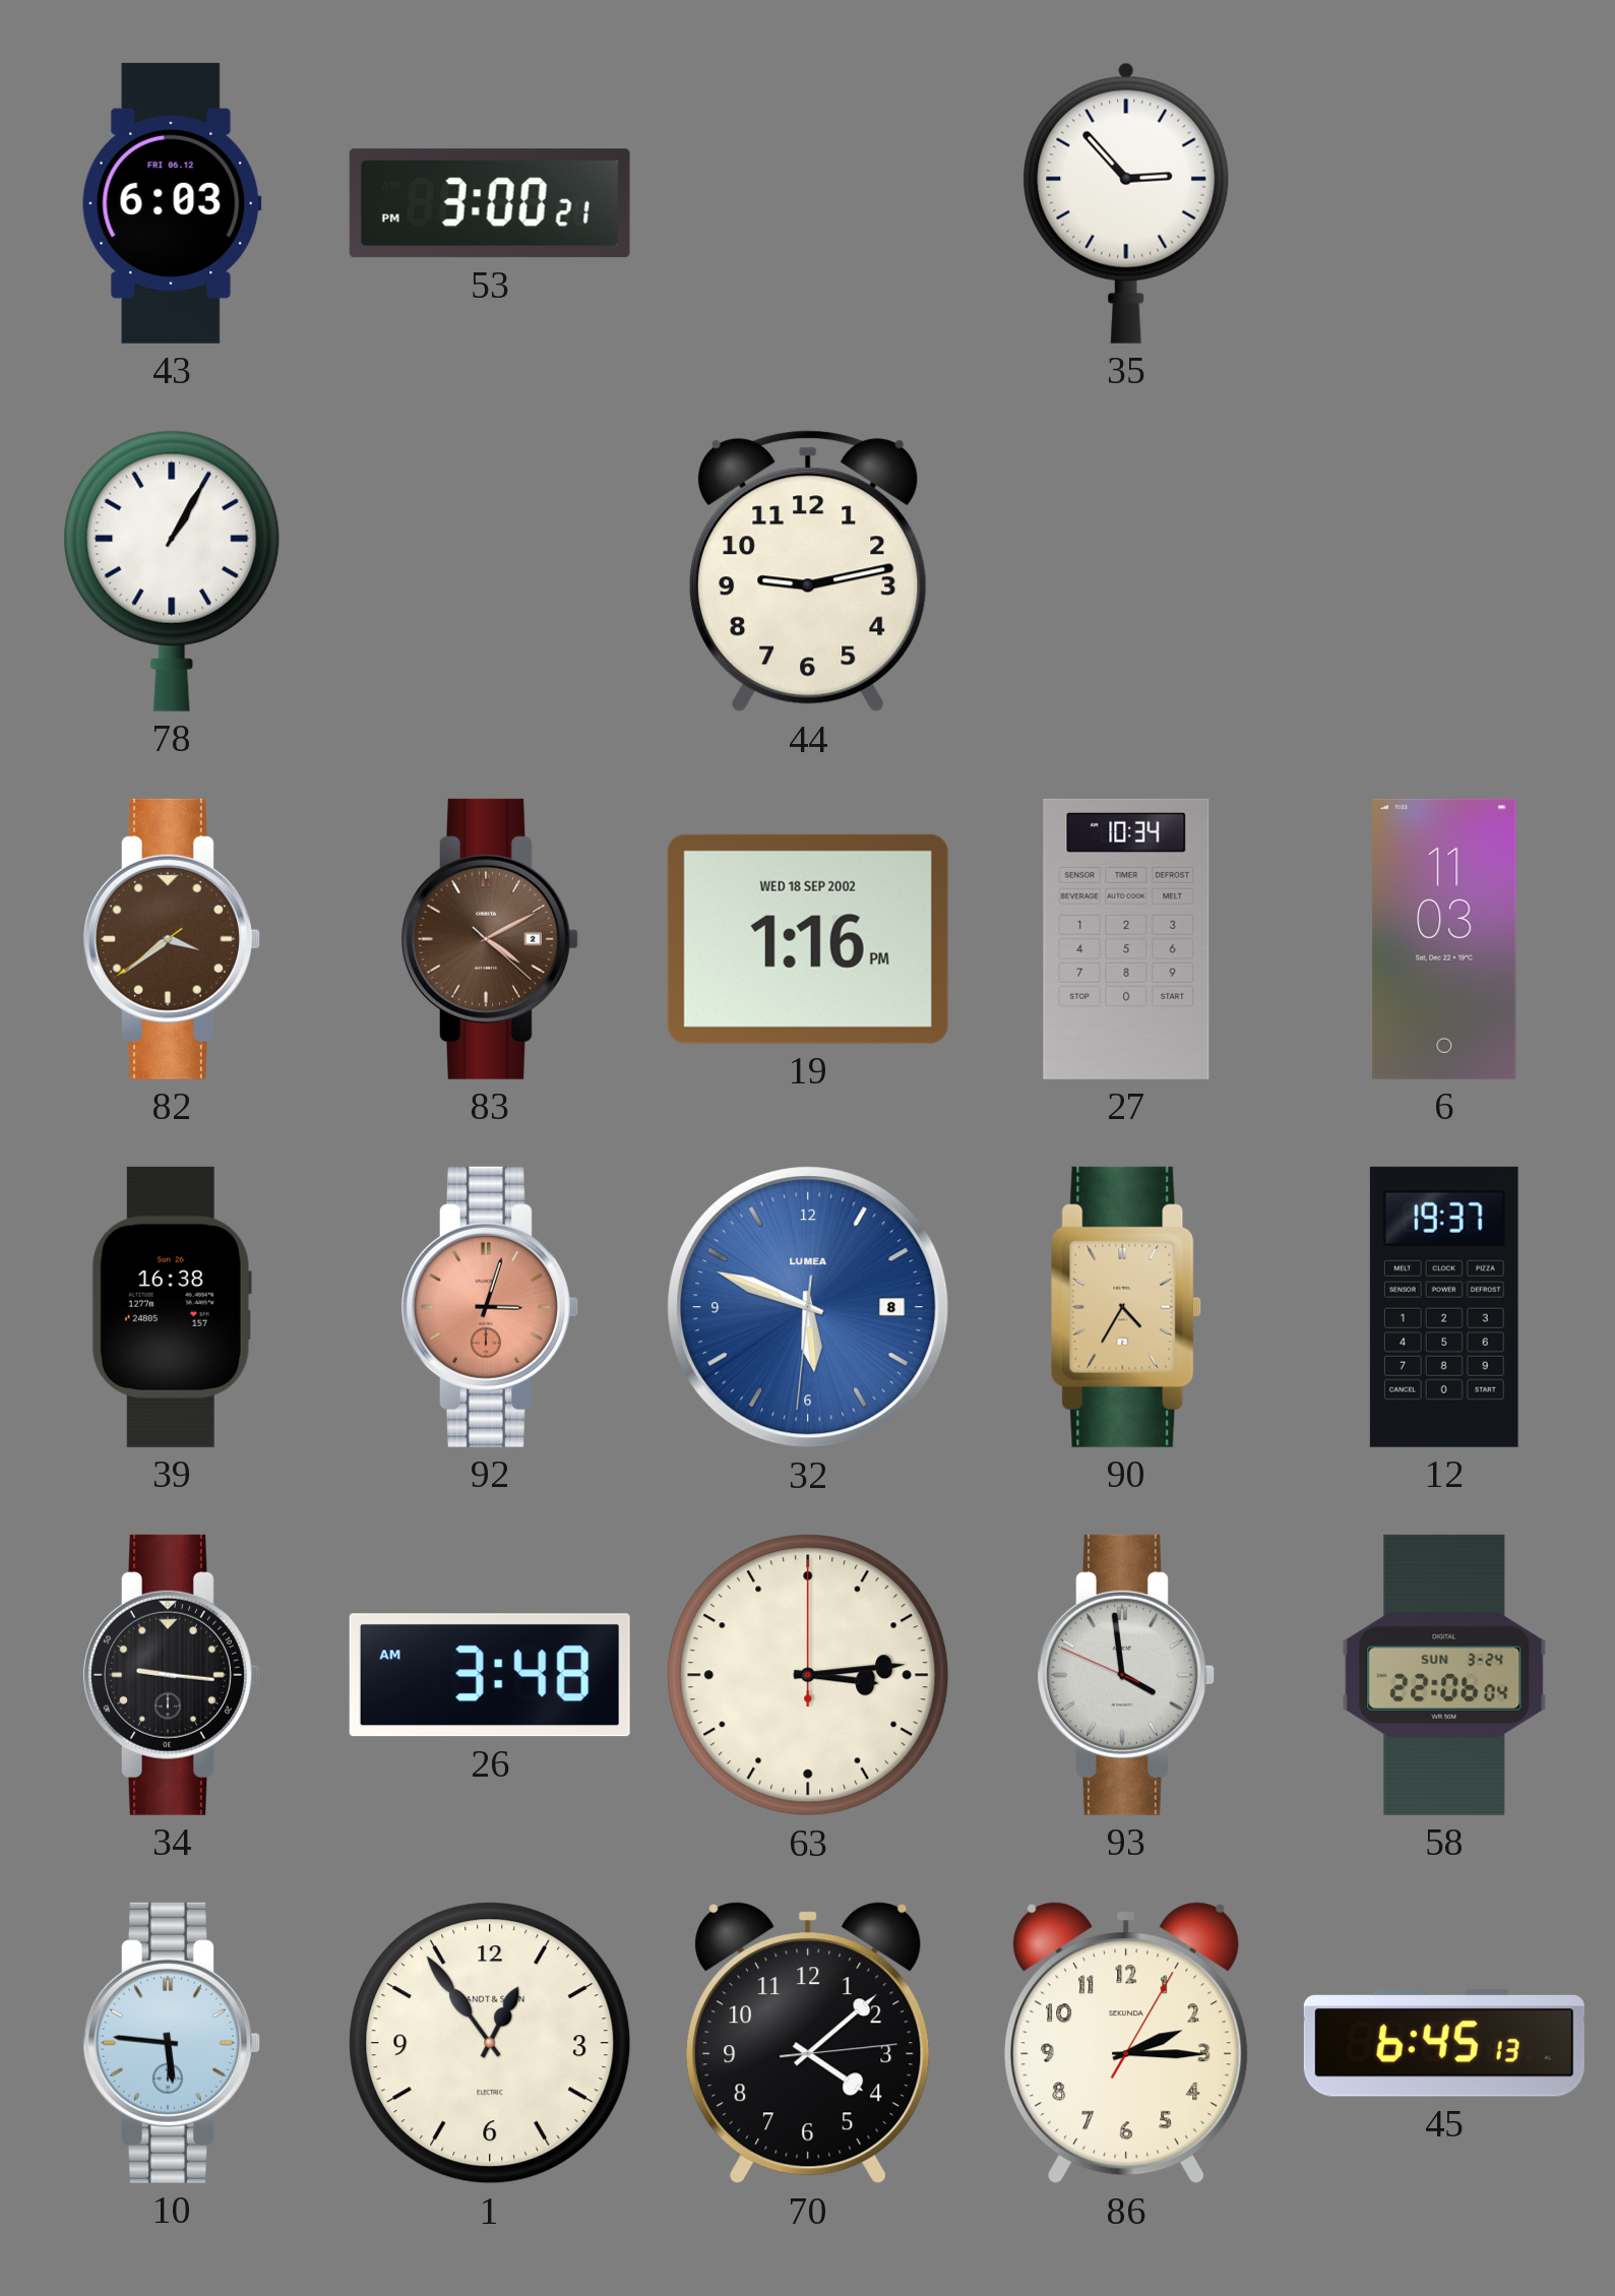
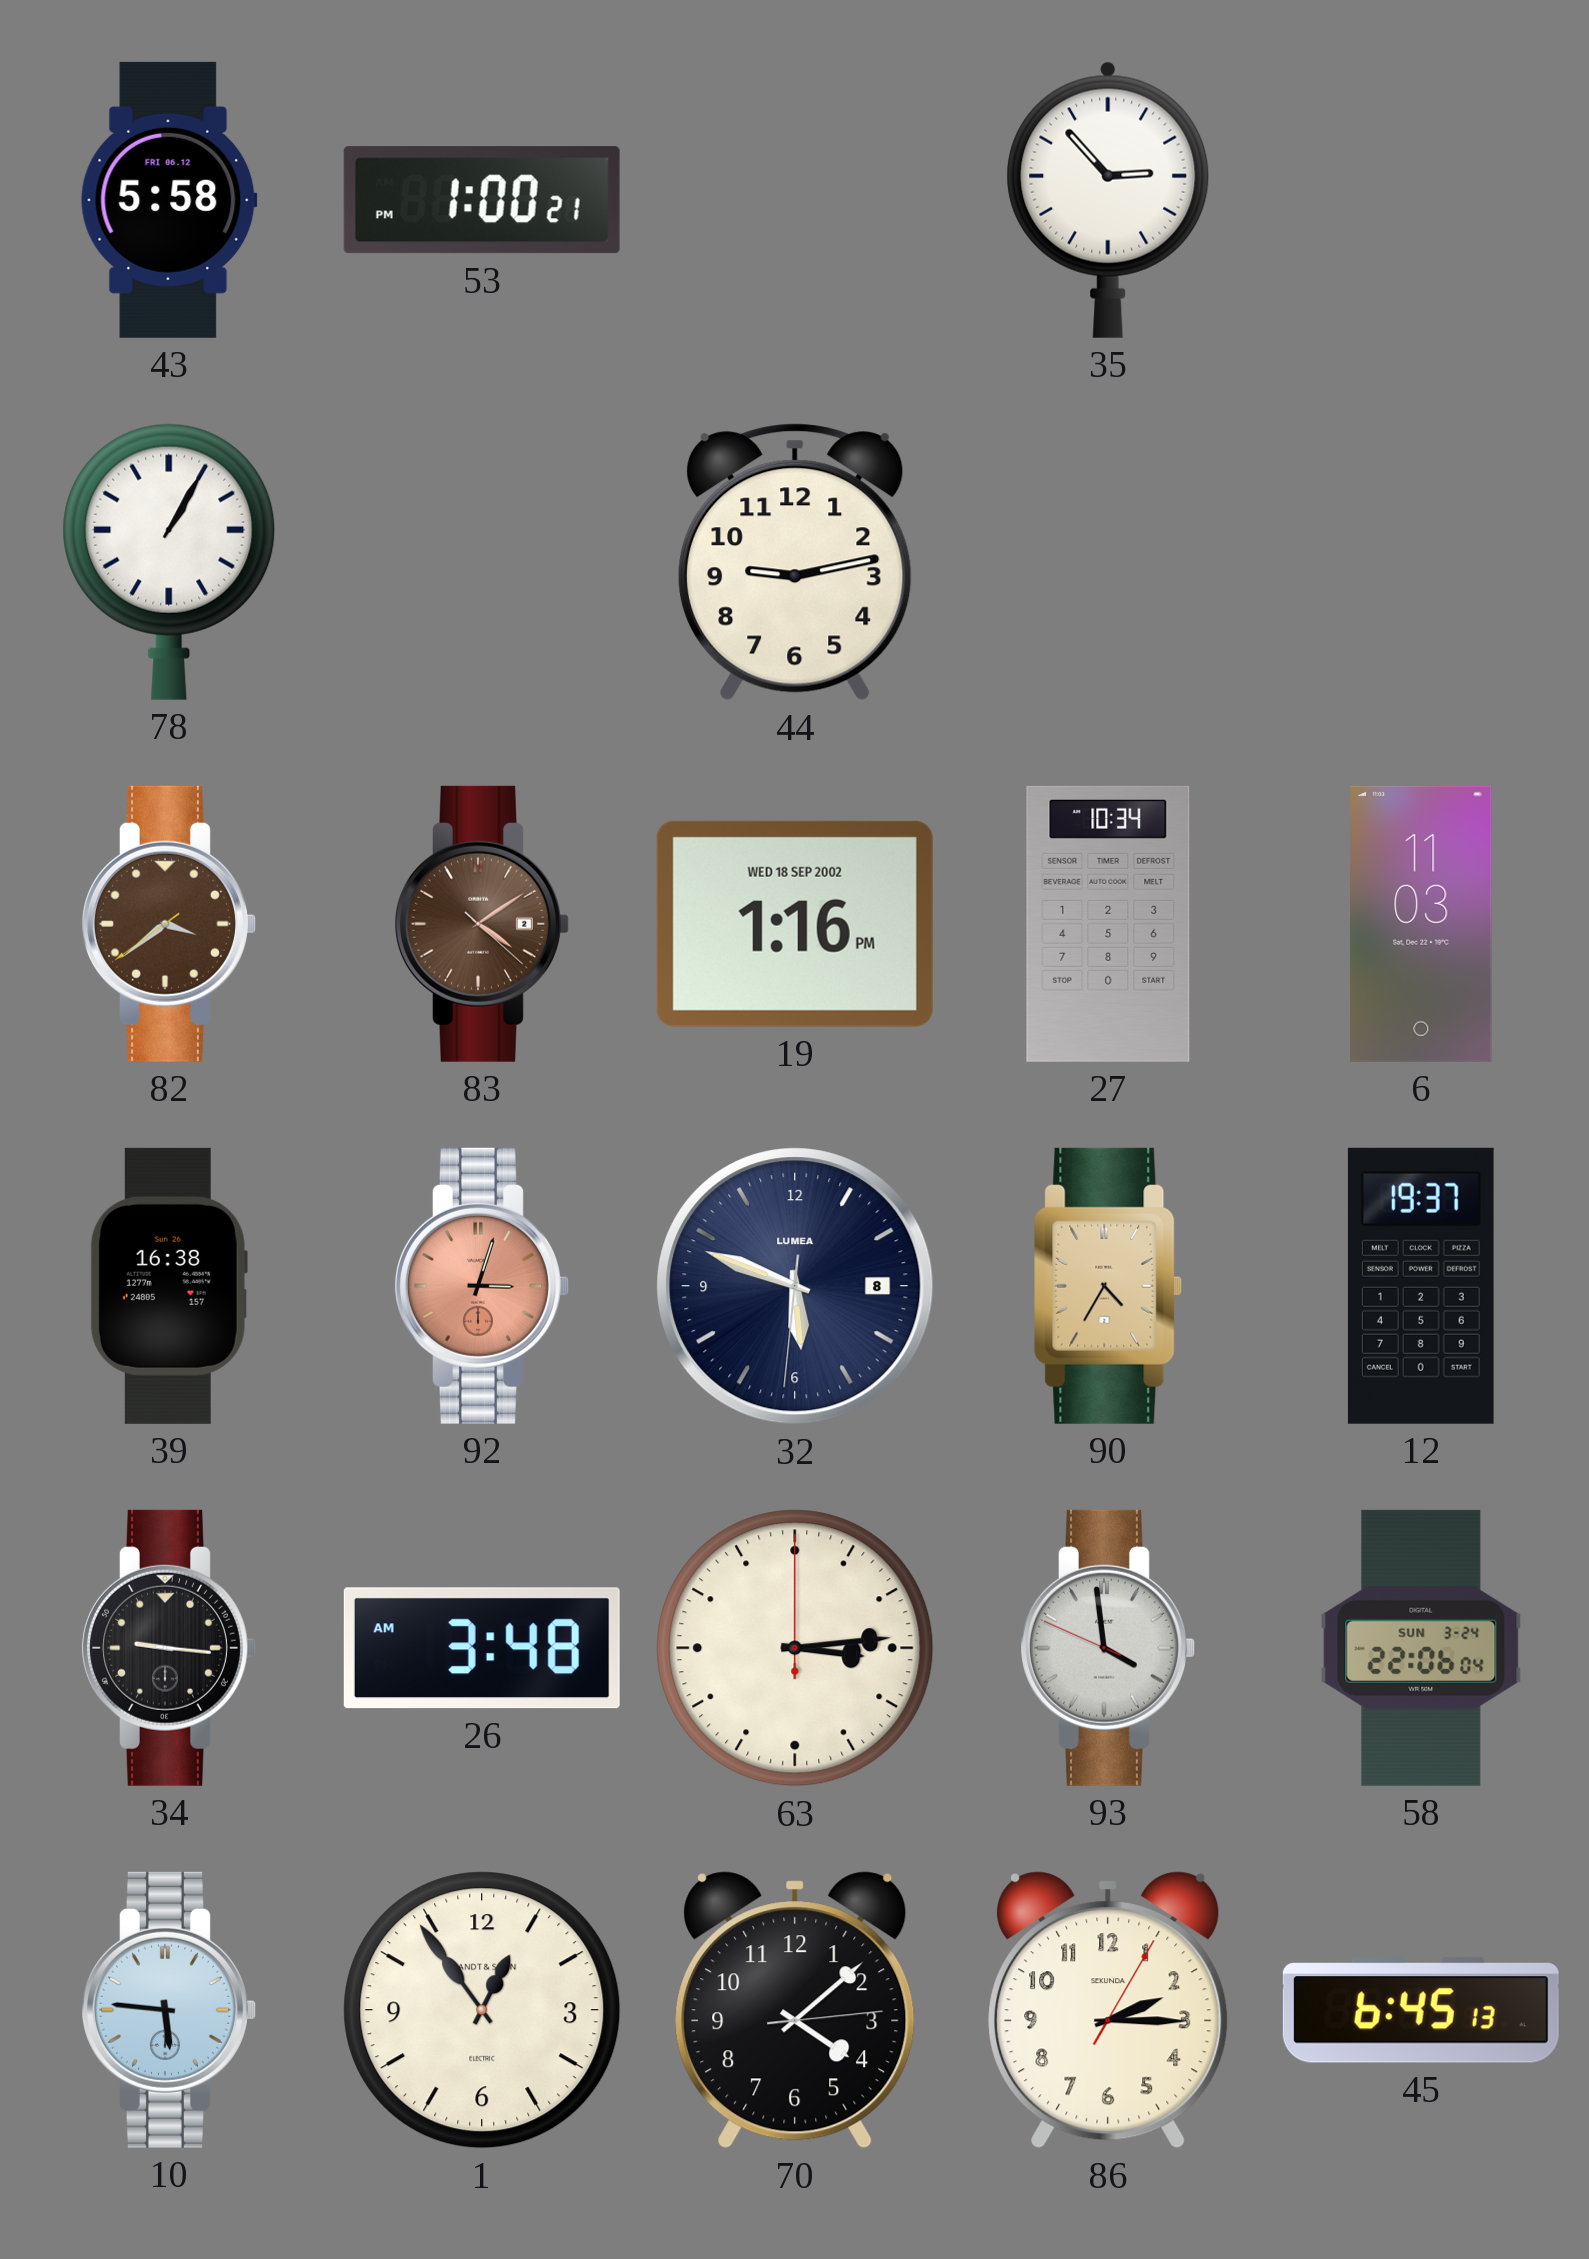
43: 6:03 -> 5:58
53: 3:00 -> 1:00
83: 4:10 -> 4:09
32 dial: blue -> navy
